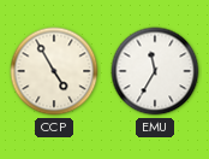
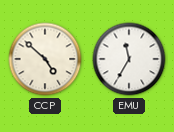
CCP: 4:55 -> 4:52
